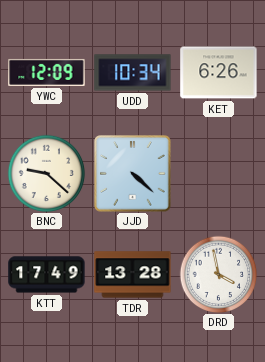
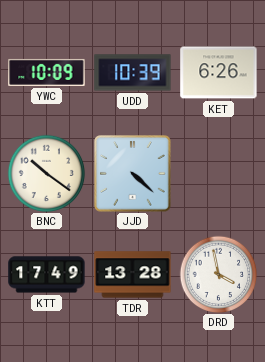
YWC: 12:09 -> 10:09
UDD: 10:34 -> 10:39
BNC: 9:22 -> 10:21
